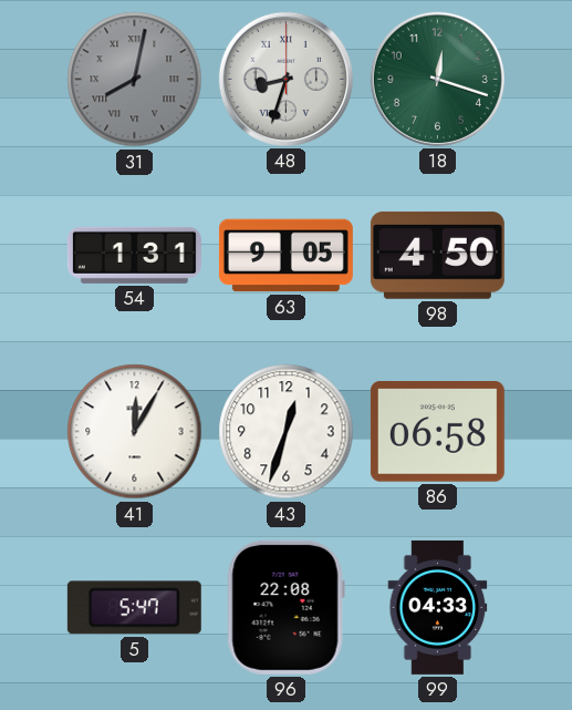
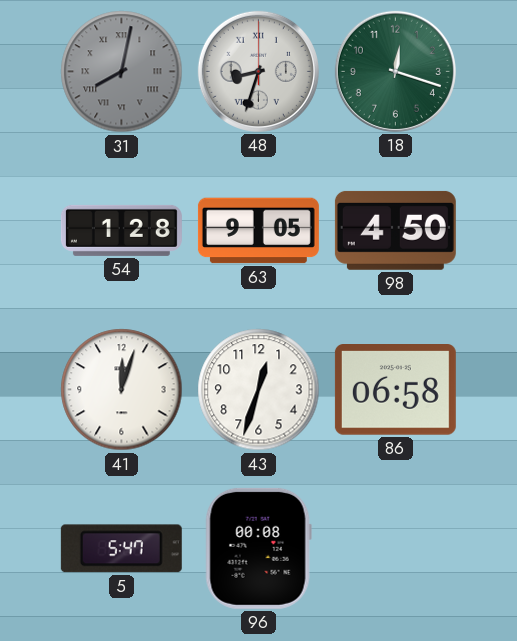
54: 1:31 -> 1:28
41: 12:05 -> 12:03
96: 22:08 -> 00:08
99: 04:33 -> none
